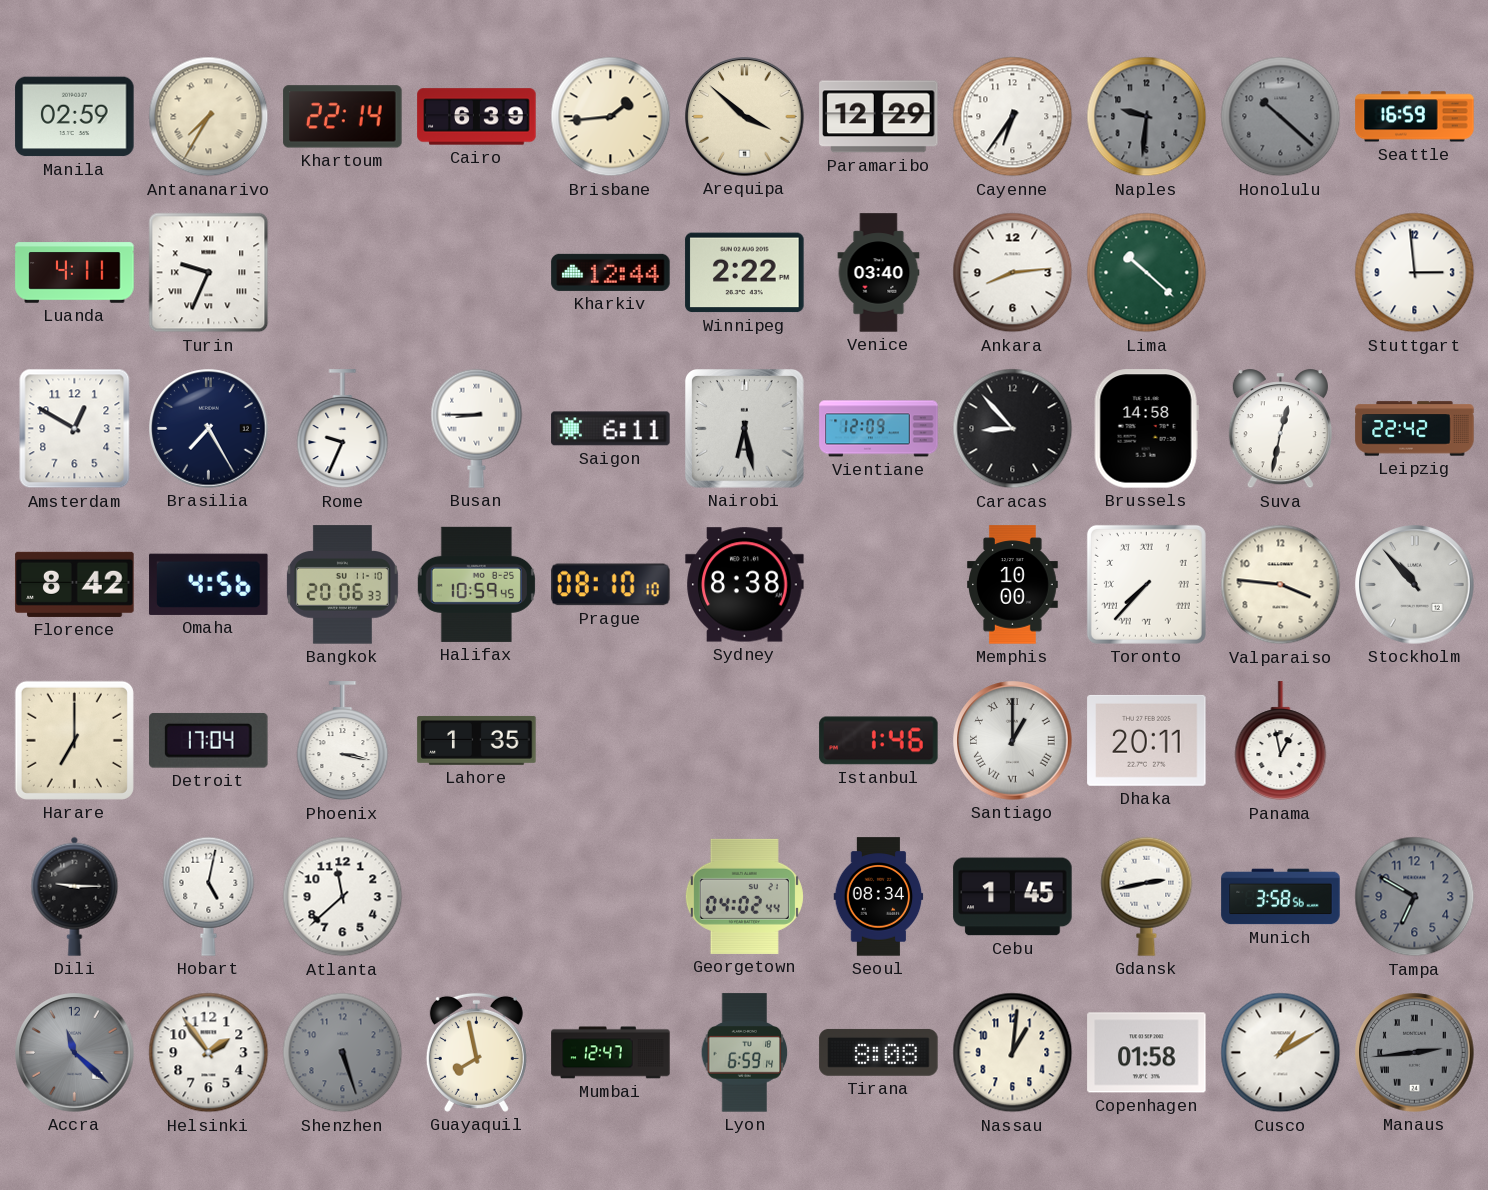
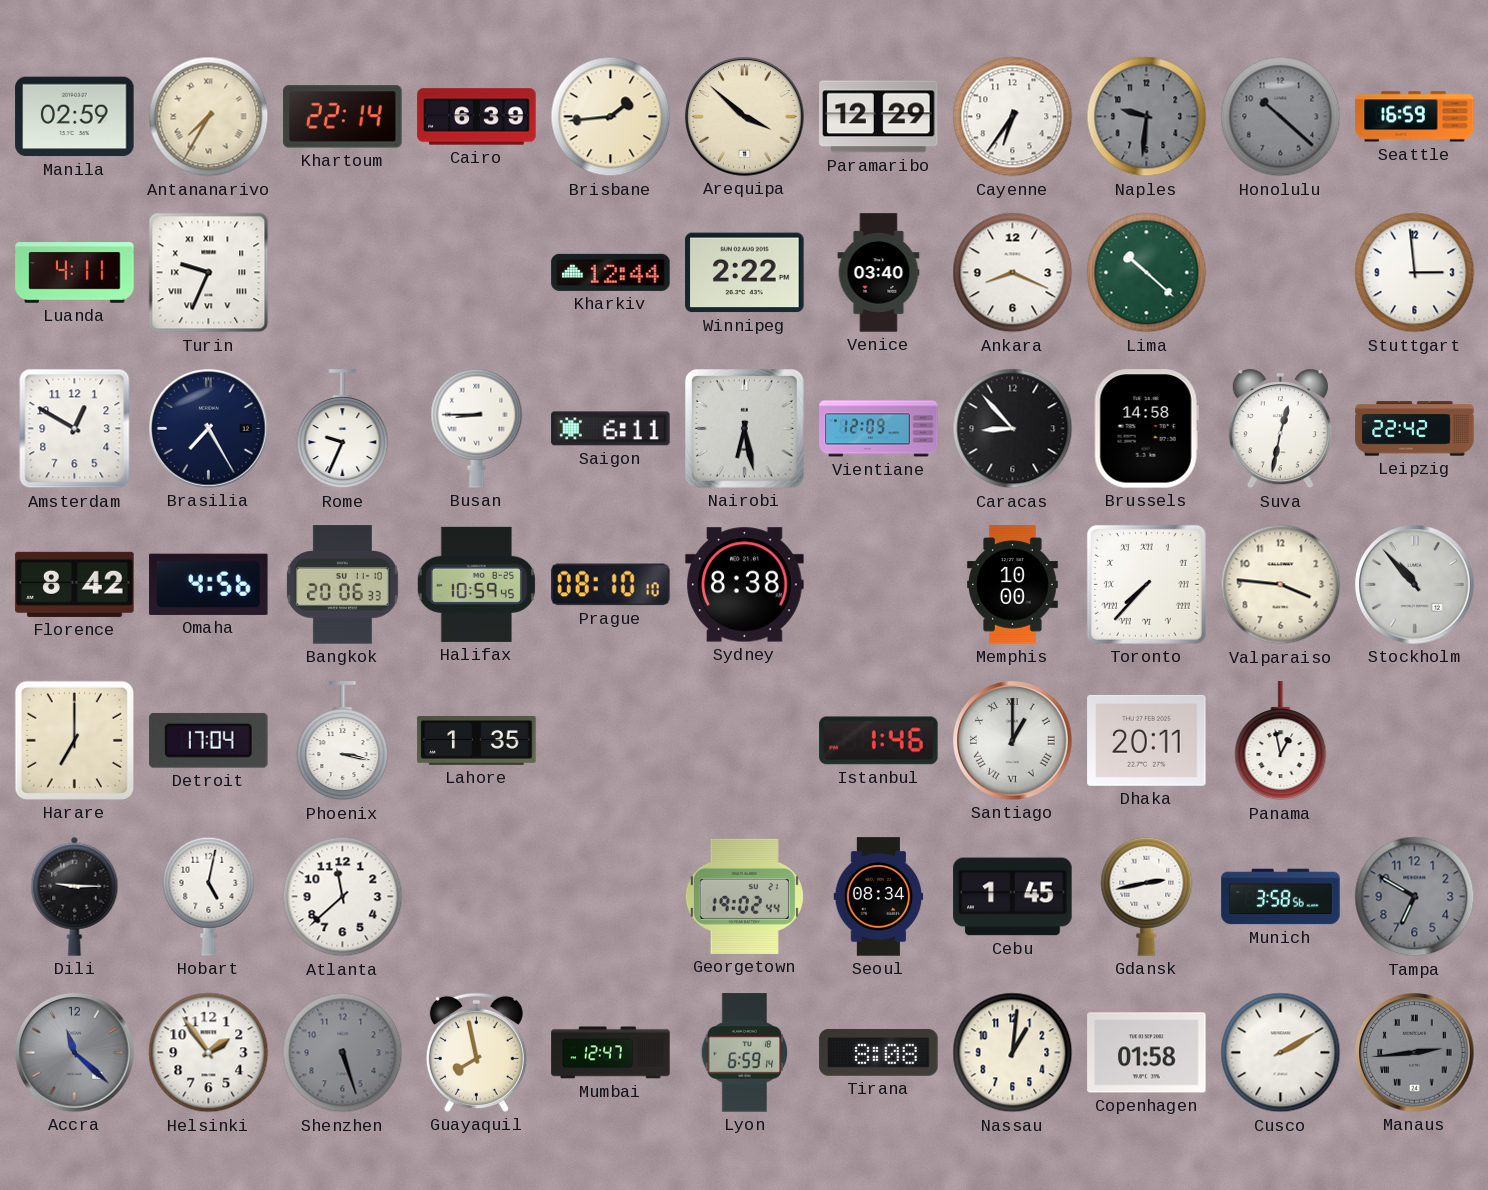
Ankara: 8:14 -> 8:19
Georgetown: 04:02 -> 19:02
Cusco: 1:10 -> 2:10
